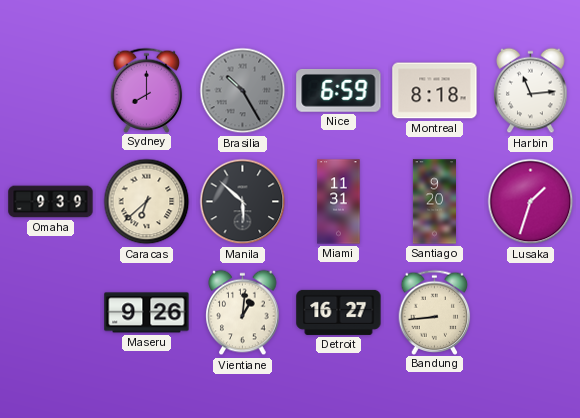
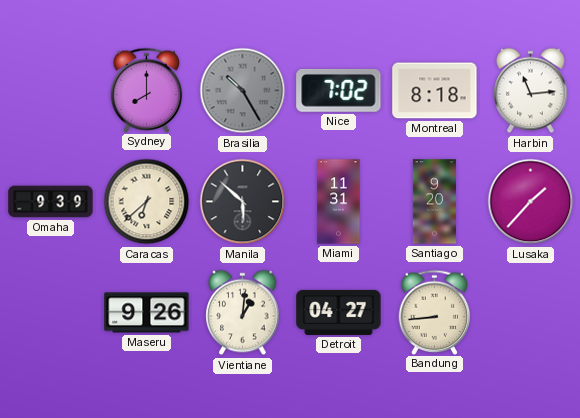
Nice: 6:59 -> 7:02
Lusaka: 1:33 -> 1:37
Detroit: 16:27 -> 04:27
